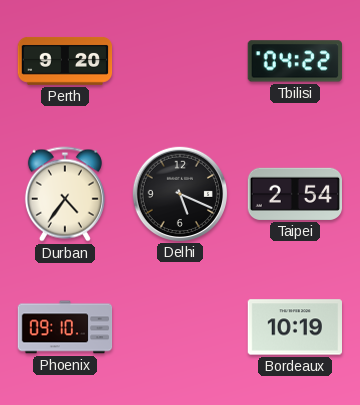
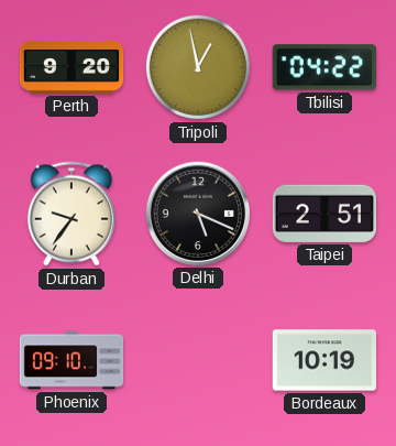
Tripoli: none -> 12:58
Durban: 4:36 -> 9:36
Taipei: 2:54 -> 2:51
